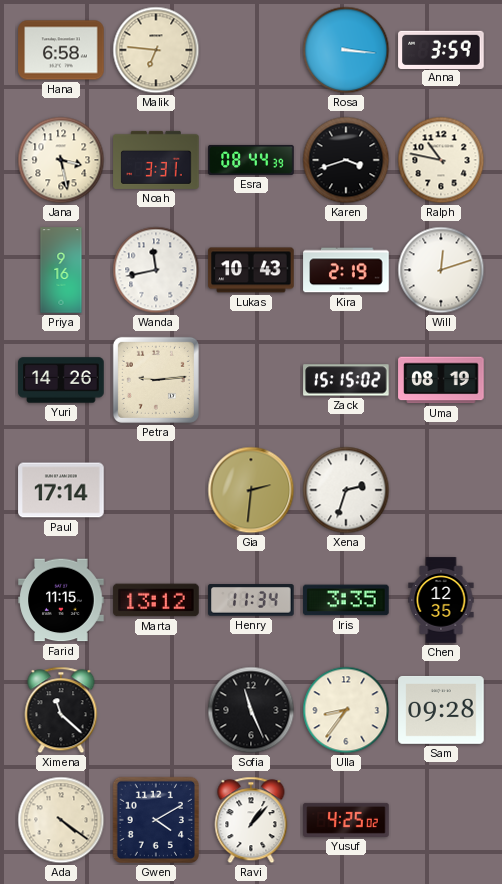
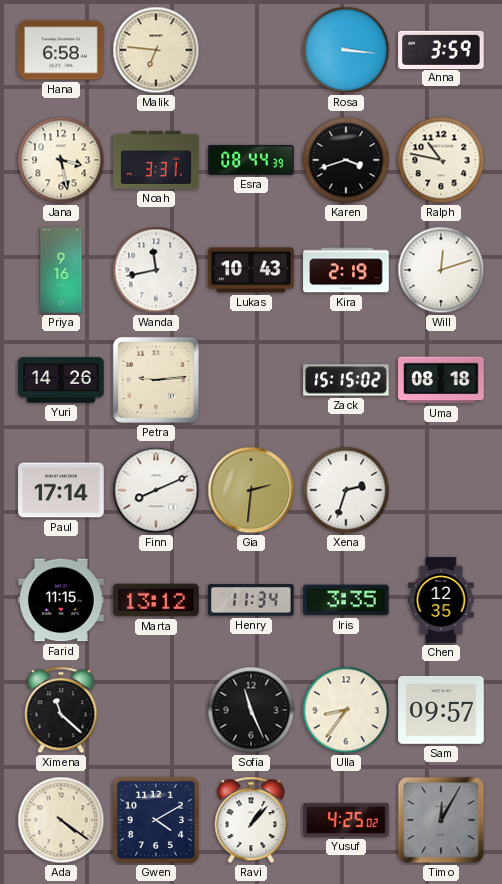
Uma: 08:19 -> 08:18
Finn: none -> 8:11
Sam: 09:28 -> 09:57
Timo: none -> 12:05
